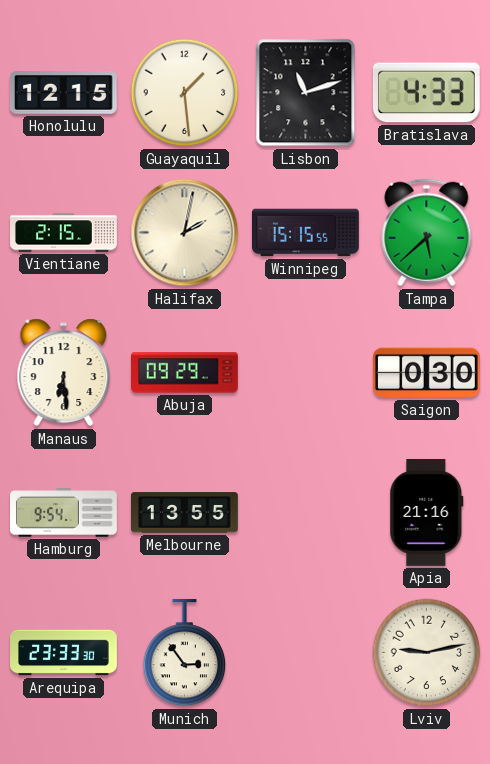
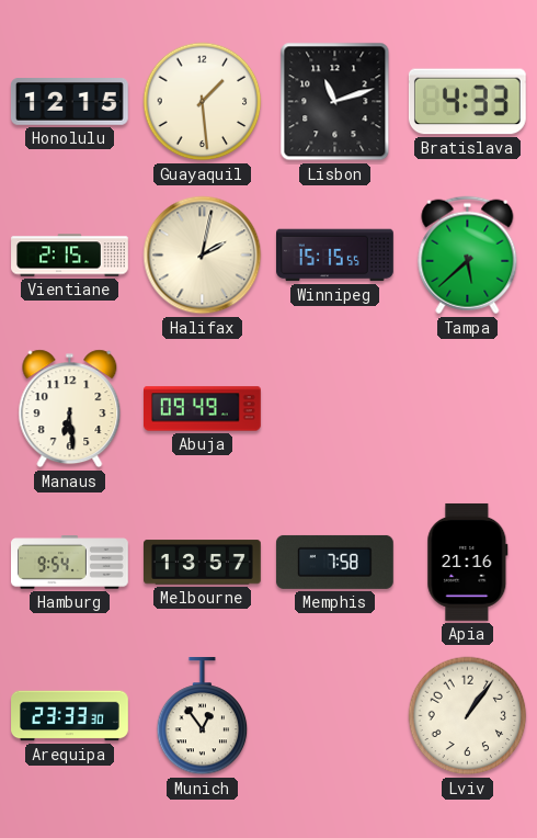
Abuja: 09:29 -> 09:49
Saigon: 0:30 -> none
Melbourne: 13:55 -> 13:57
Memphis: none -> 7:58
Munich: 2:54 -> 12:54
Lviv: 9:13 -> 1:06
